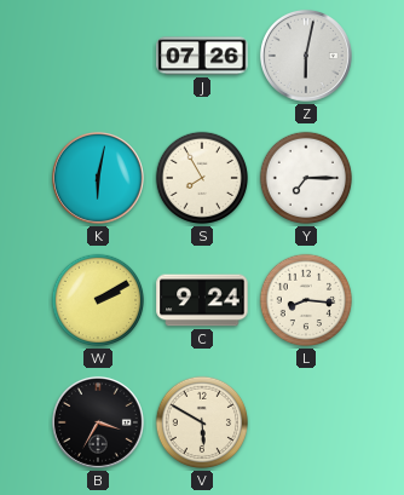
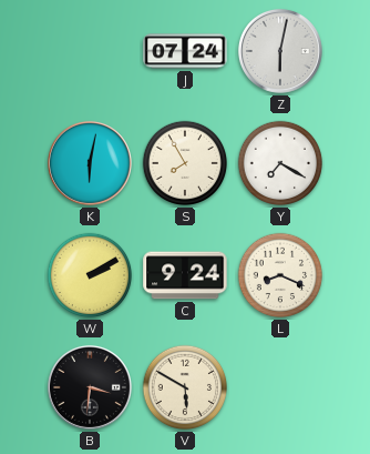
J: 07:26 -> 07:24
Y: 7:15 -> 7:20
L: 8:16 -> 8:19
B: 3:35 -> 3:31
